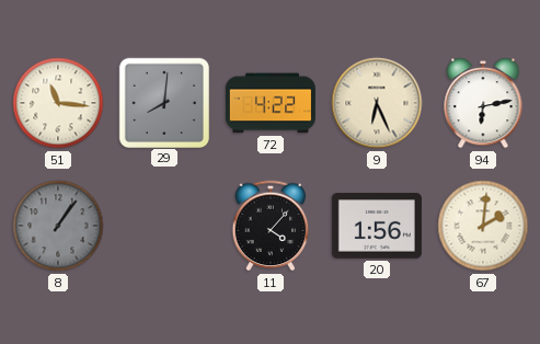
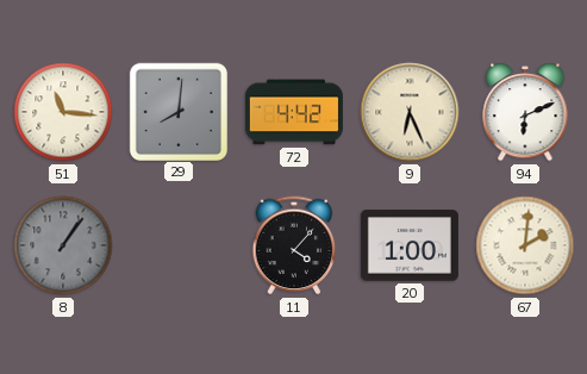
72: 4:22 -> 4:42
94: 6:13 -> 6:11
20: 1:56 -> 1:00
